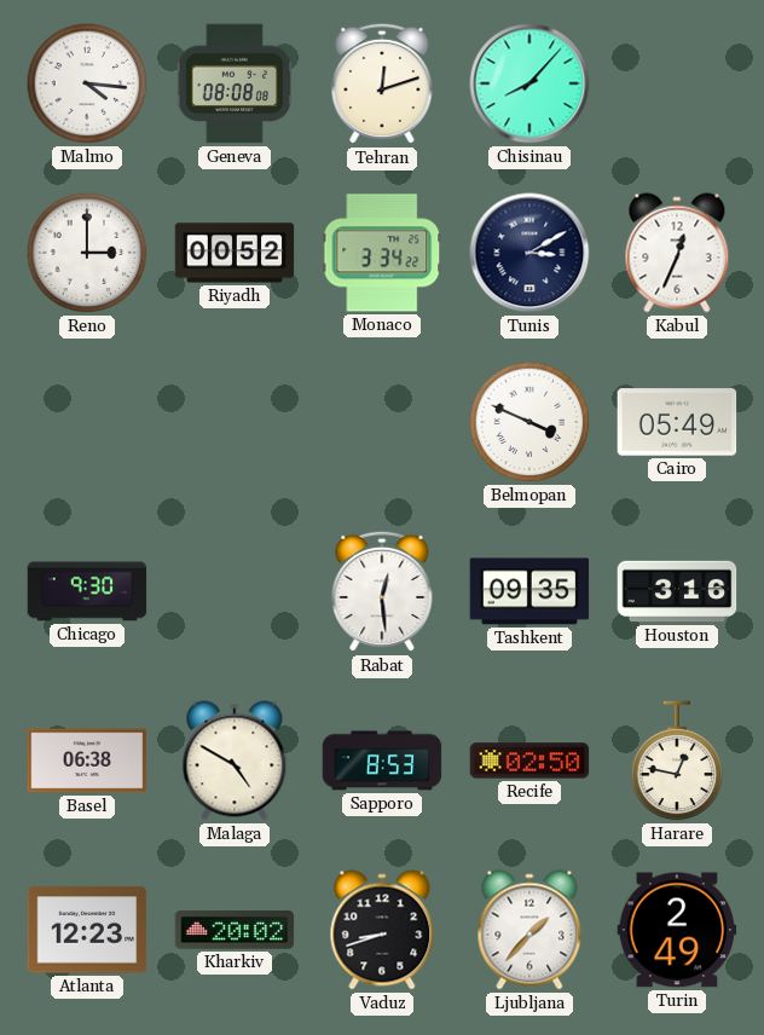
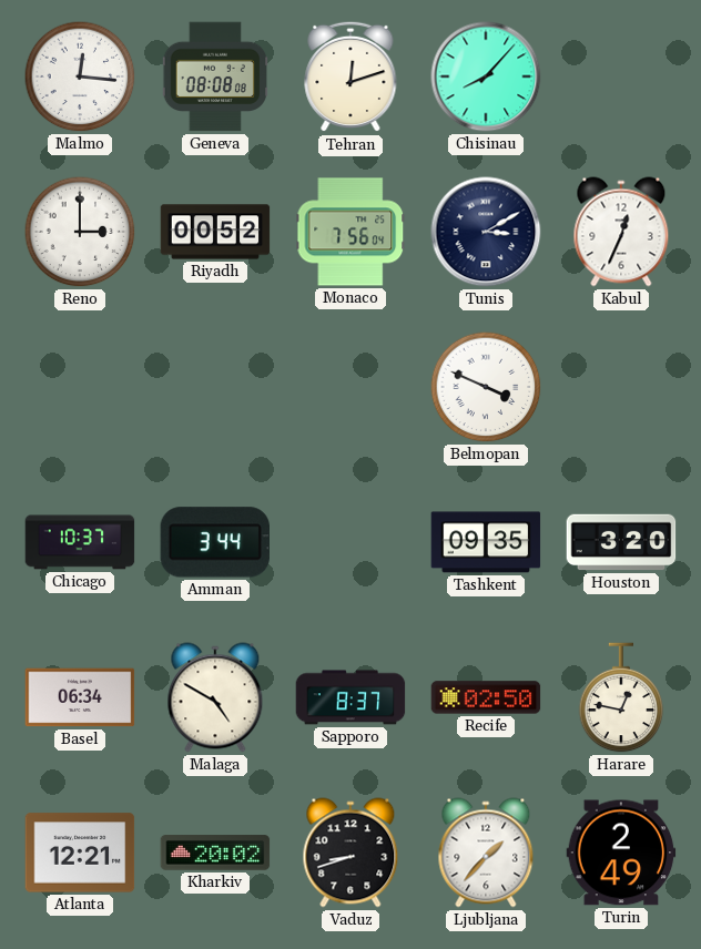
Malmo: 4:16 -> 12:16
Monaco: 3:34 -> 7:56
Cairo: 05:49 -> none
Chicago: 9:30 -> 10:37
Amman: none -> 3:44
Rabat: 12:29 -> none
Houston: 3:16 -> 3:20
Basel: 06:38 -> 06:34
Sapporo: 8:53 -> 8:37
Atlanta: 12:23 -> 12:21
